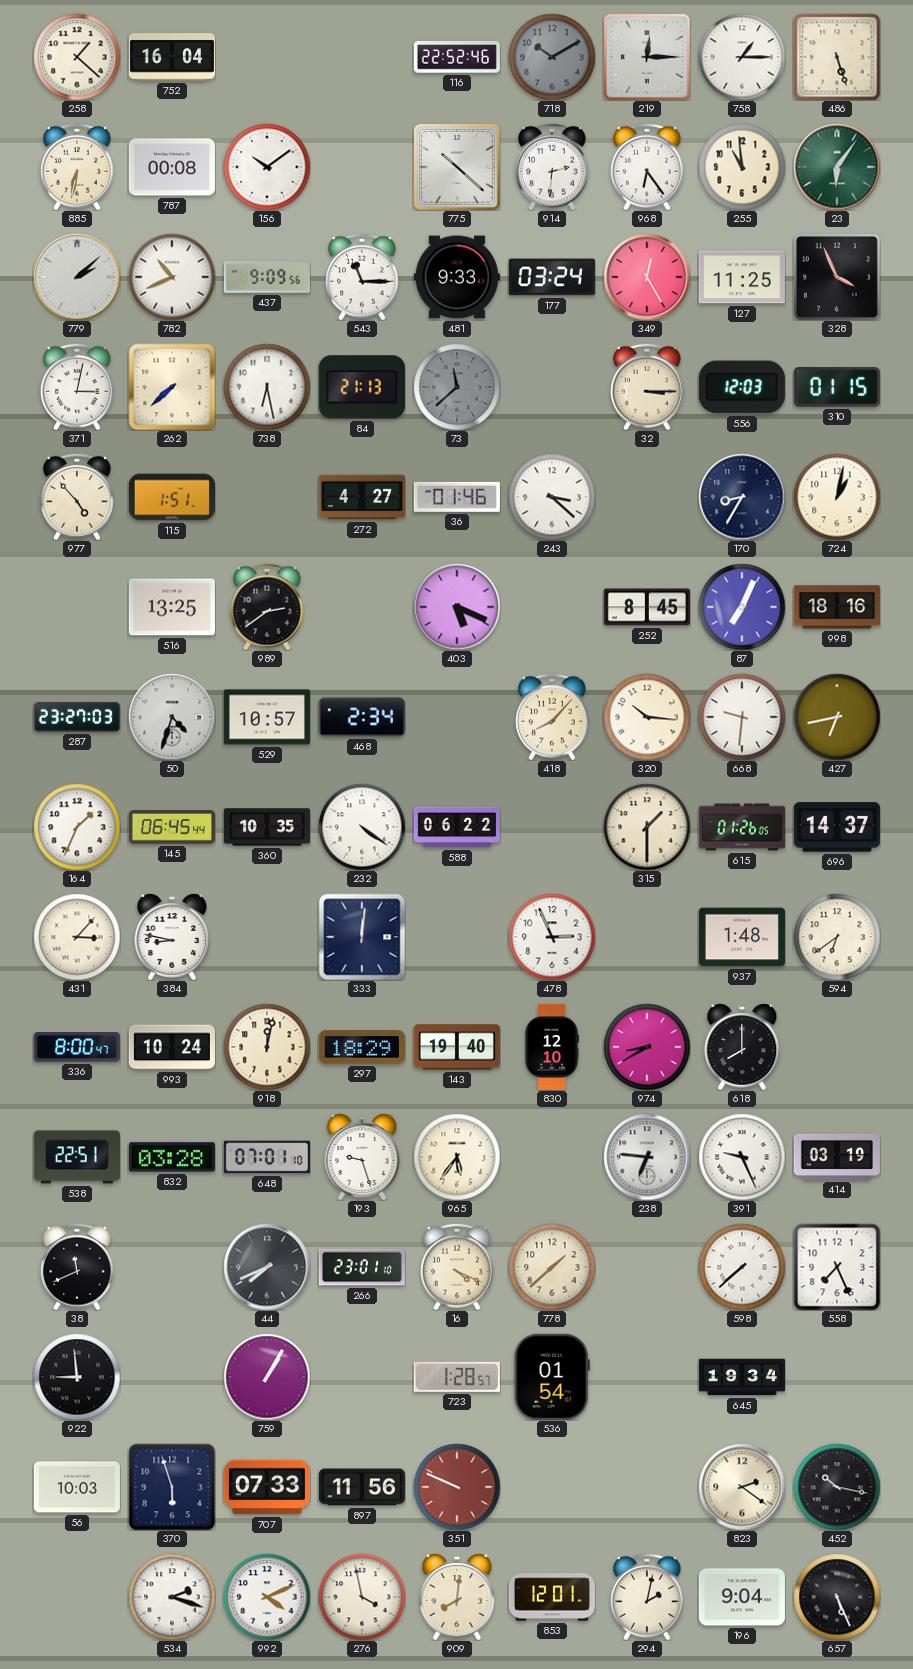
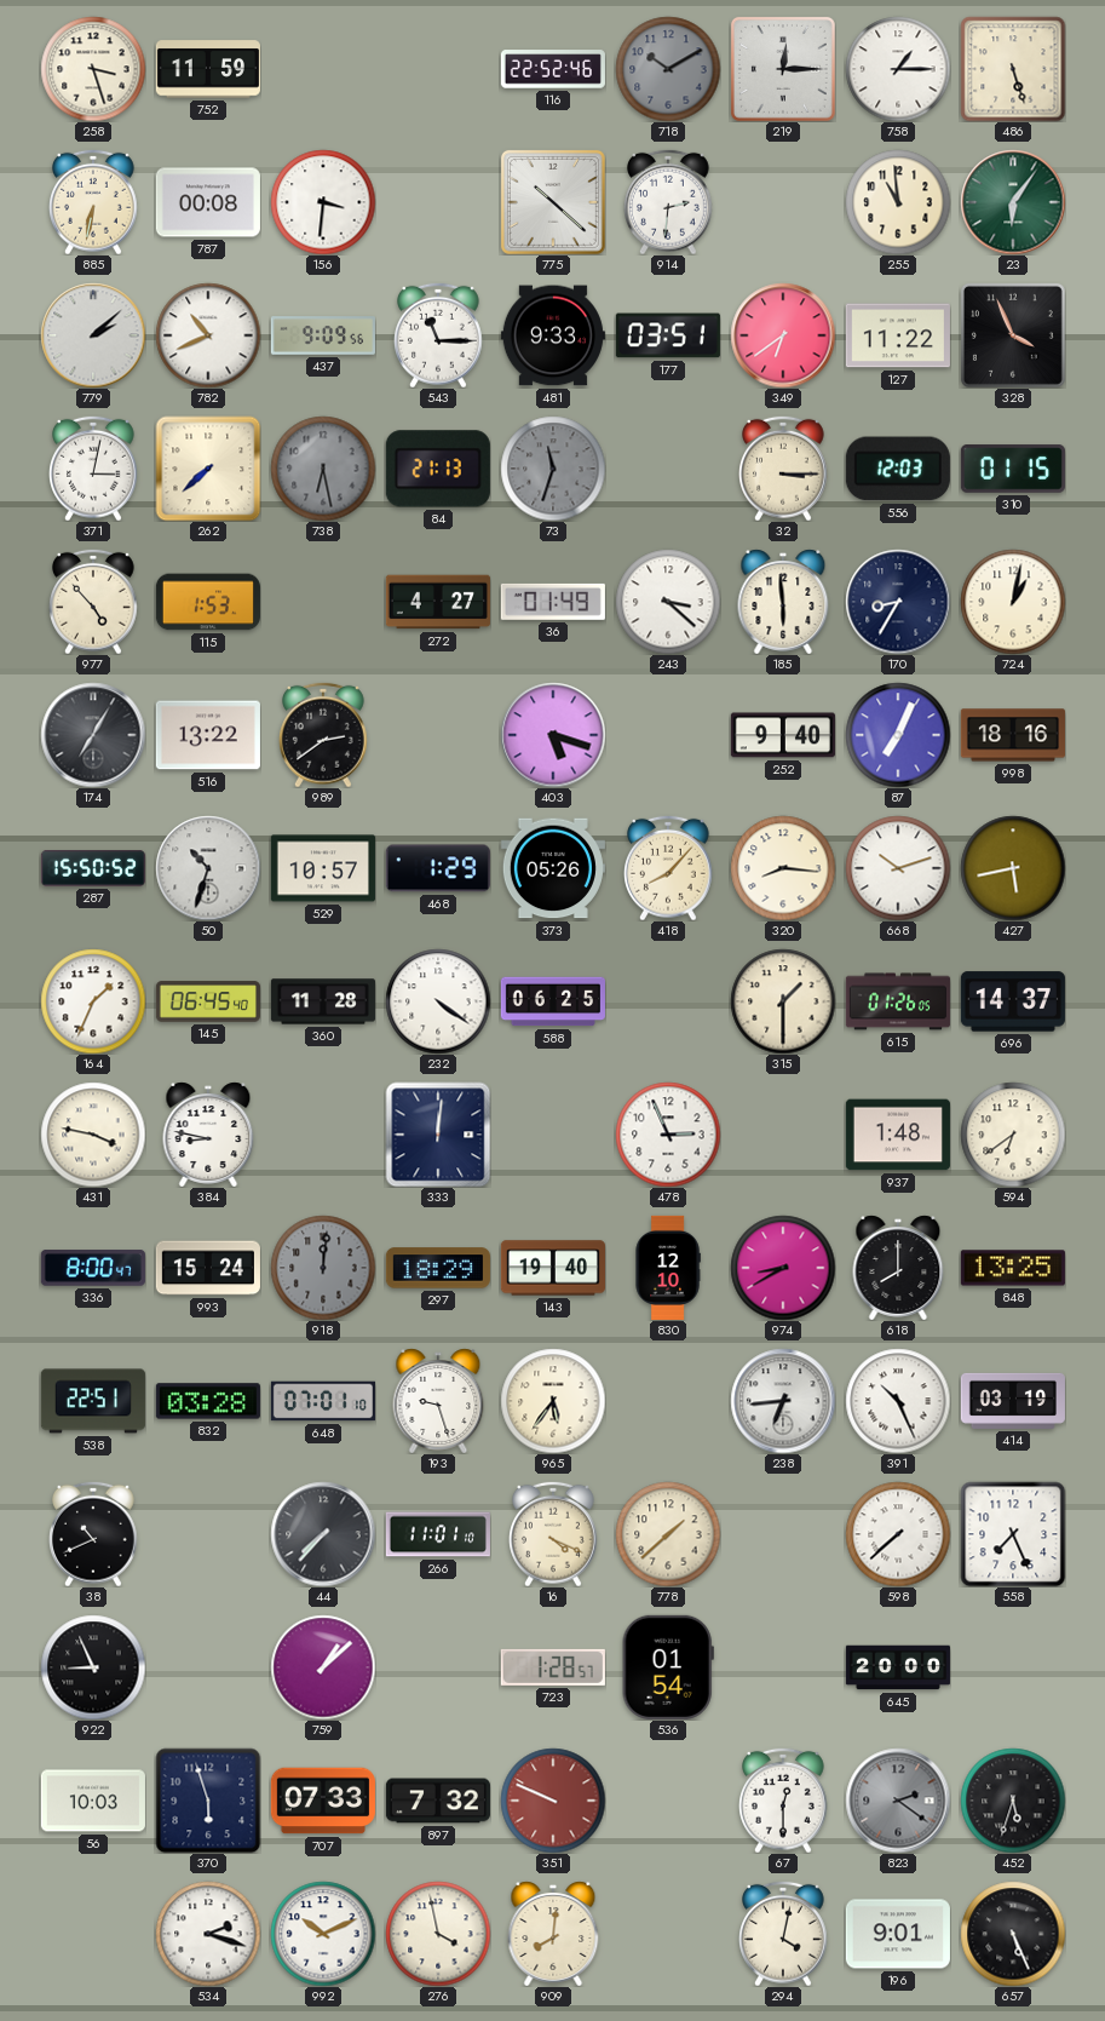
258: 1:22 -> 3:27
752: 16:04 -> 11:59
156: 10:09 -> 3:31
968: 6:24 -> none
177: 03:24 -> 03:51
349: 12:25 -> 6:39
127: 11:25 -> 11:22
738 dial: white -> grey
73: 11:38 -> 11:33
115: 1:51 -> 1:53
36: 01:46 -> 01:49
185: none -> 5:59
174: none -> 7:05
516: 13:25 -> 13:22
403: 5:19 -> 5:18
252: 8:45 -> 9:40
287: 23:27 -> 15:50
50: 4:33 -> 10:33
468: 2:34 -> 1:29
373: none -> 05:26
320: 10:16 -> 8:16
668: 9:31 -> 10:12
427: 6:43 -> 5:43
145: 06:45:44 -> 06:45:40
360: 10:35 -> 11:28
588: 06:22 -> 06:25
431: 3:07 -> 3:47
993: 10:24 -> 15:24
918: 12:02 -> 12:01
918 dial: cream -> grey
848: none -> 13:25
238: 6:46 -> 6:44
391: 9:26 -> 10:26
38: 11:41 -> 10:41
44: 7:41 -> 7:37
266: 23:01 -> 11:01
922: 8:59 -> 8:56
759: 1:05 -> 1:08
645: 19:34 -> 20:00
897: 11:56 -> 7:32
67: none -> 12:30
823 dial: cream -> grey
452: 10:17 -> 5:33
992: 4:11 -> 10:11
853: 12:01 -> none
294: 2:02 -> 4:02
196: 9:04 -> 9:01
